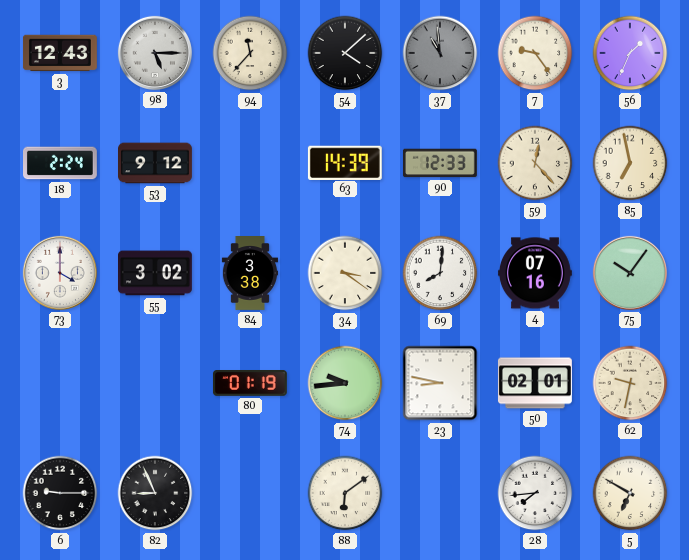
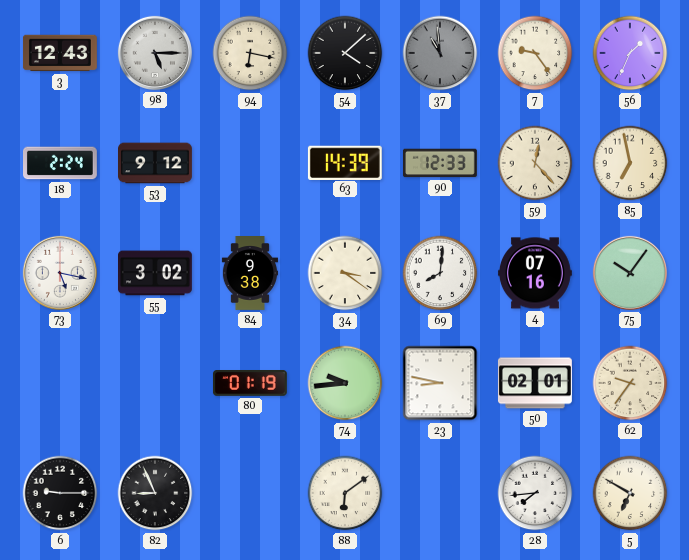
94: 11:37 -> 6:17
73: 4:00 -> 5:17
84: 3:38 -> 9:38
62: 9:32 -> 9:36
